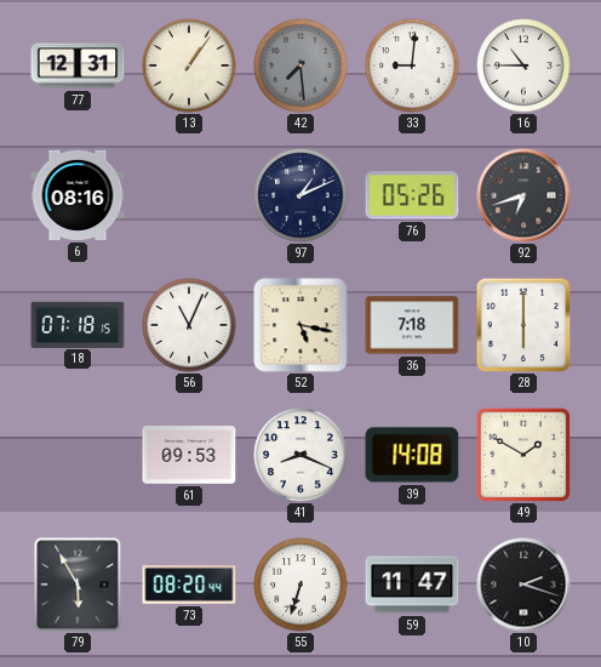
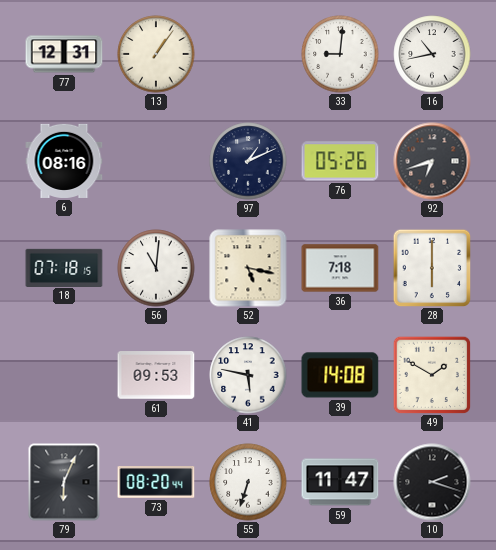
42: 7:29 -> none
16: 10:45 -> 10:43
56: 11:04 -> 11:01
41: 8:19 -> 5:47
79: 5:55 -> 6:04
